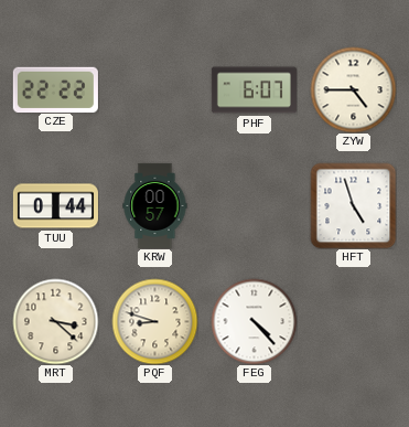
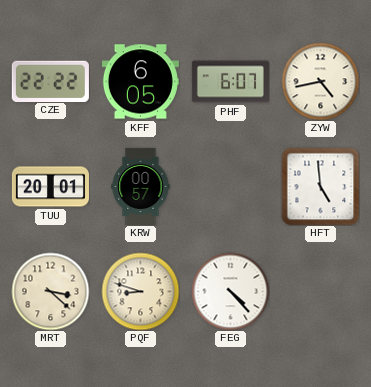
KFF: none -> 6:05
ZYW: 4:45 -> 4:43
TUU: 0:44 -> 20:01
HFT: 4:57 -> 4:59
